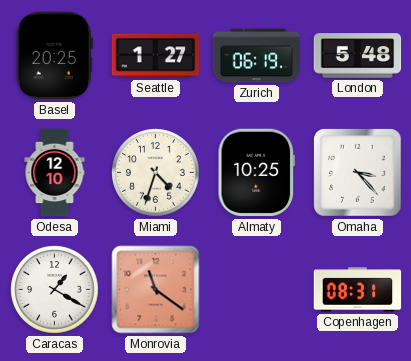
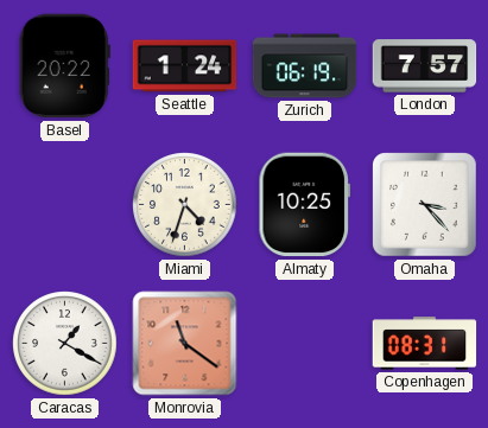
Basel: 20:25 -> 20:22
Seattle: 1:27 -> 1:24
London: 5:48 -> 7:57
Odesa: 12:10 -> none
